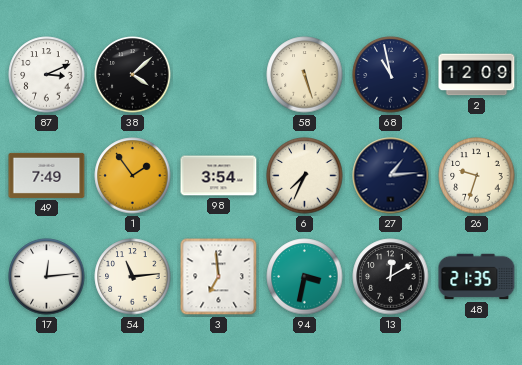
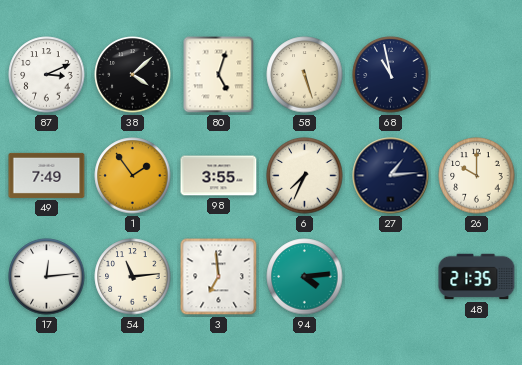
80: none -> 5:03
2: 12:09 -> none
98: 3:54 -> 3:55
26: 9:33 -> 10:00
94: 3:32 -> 4:14
13: 12:10 -> none
